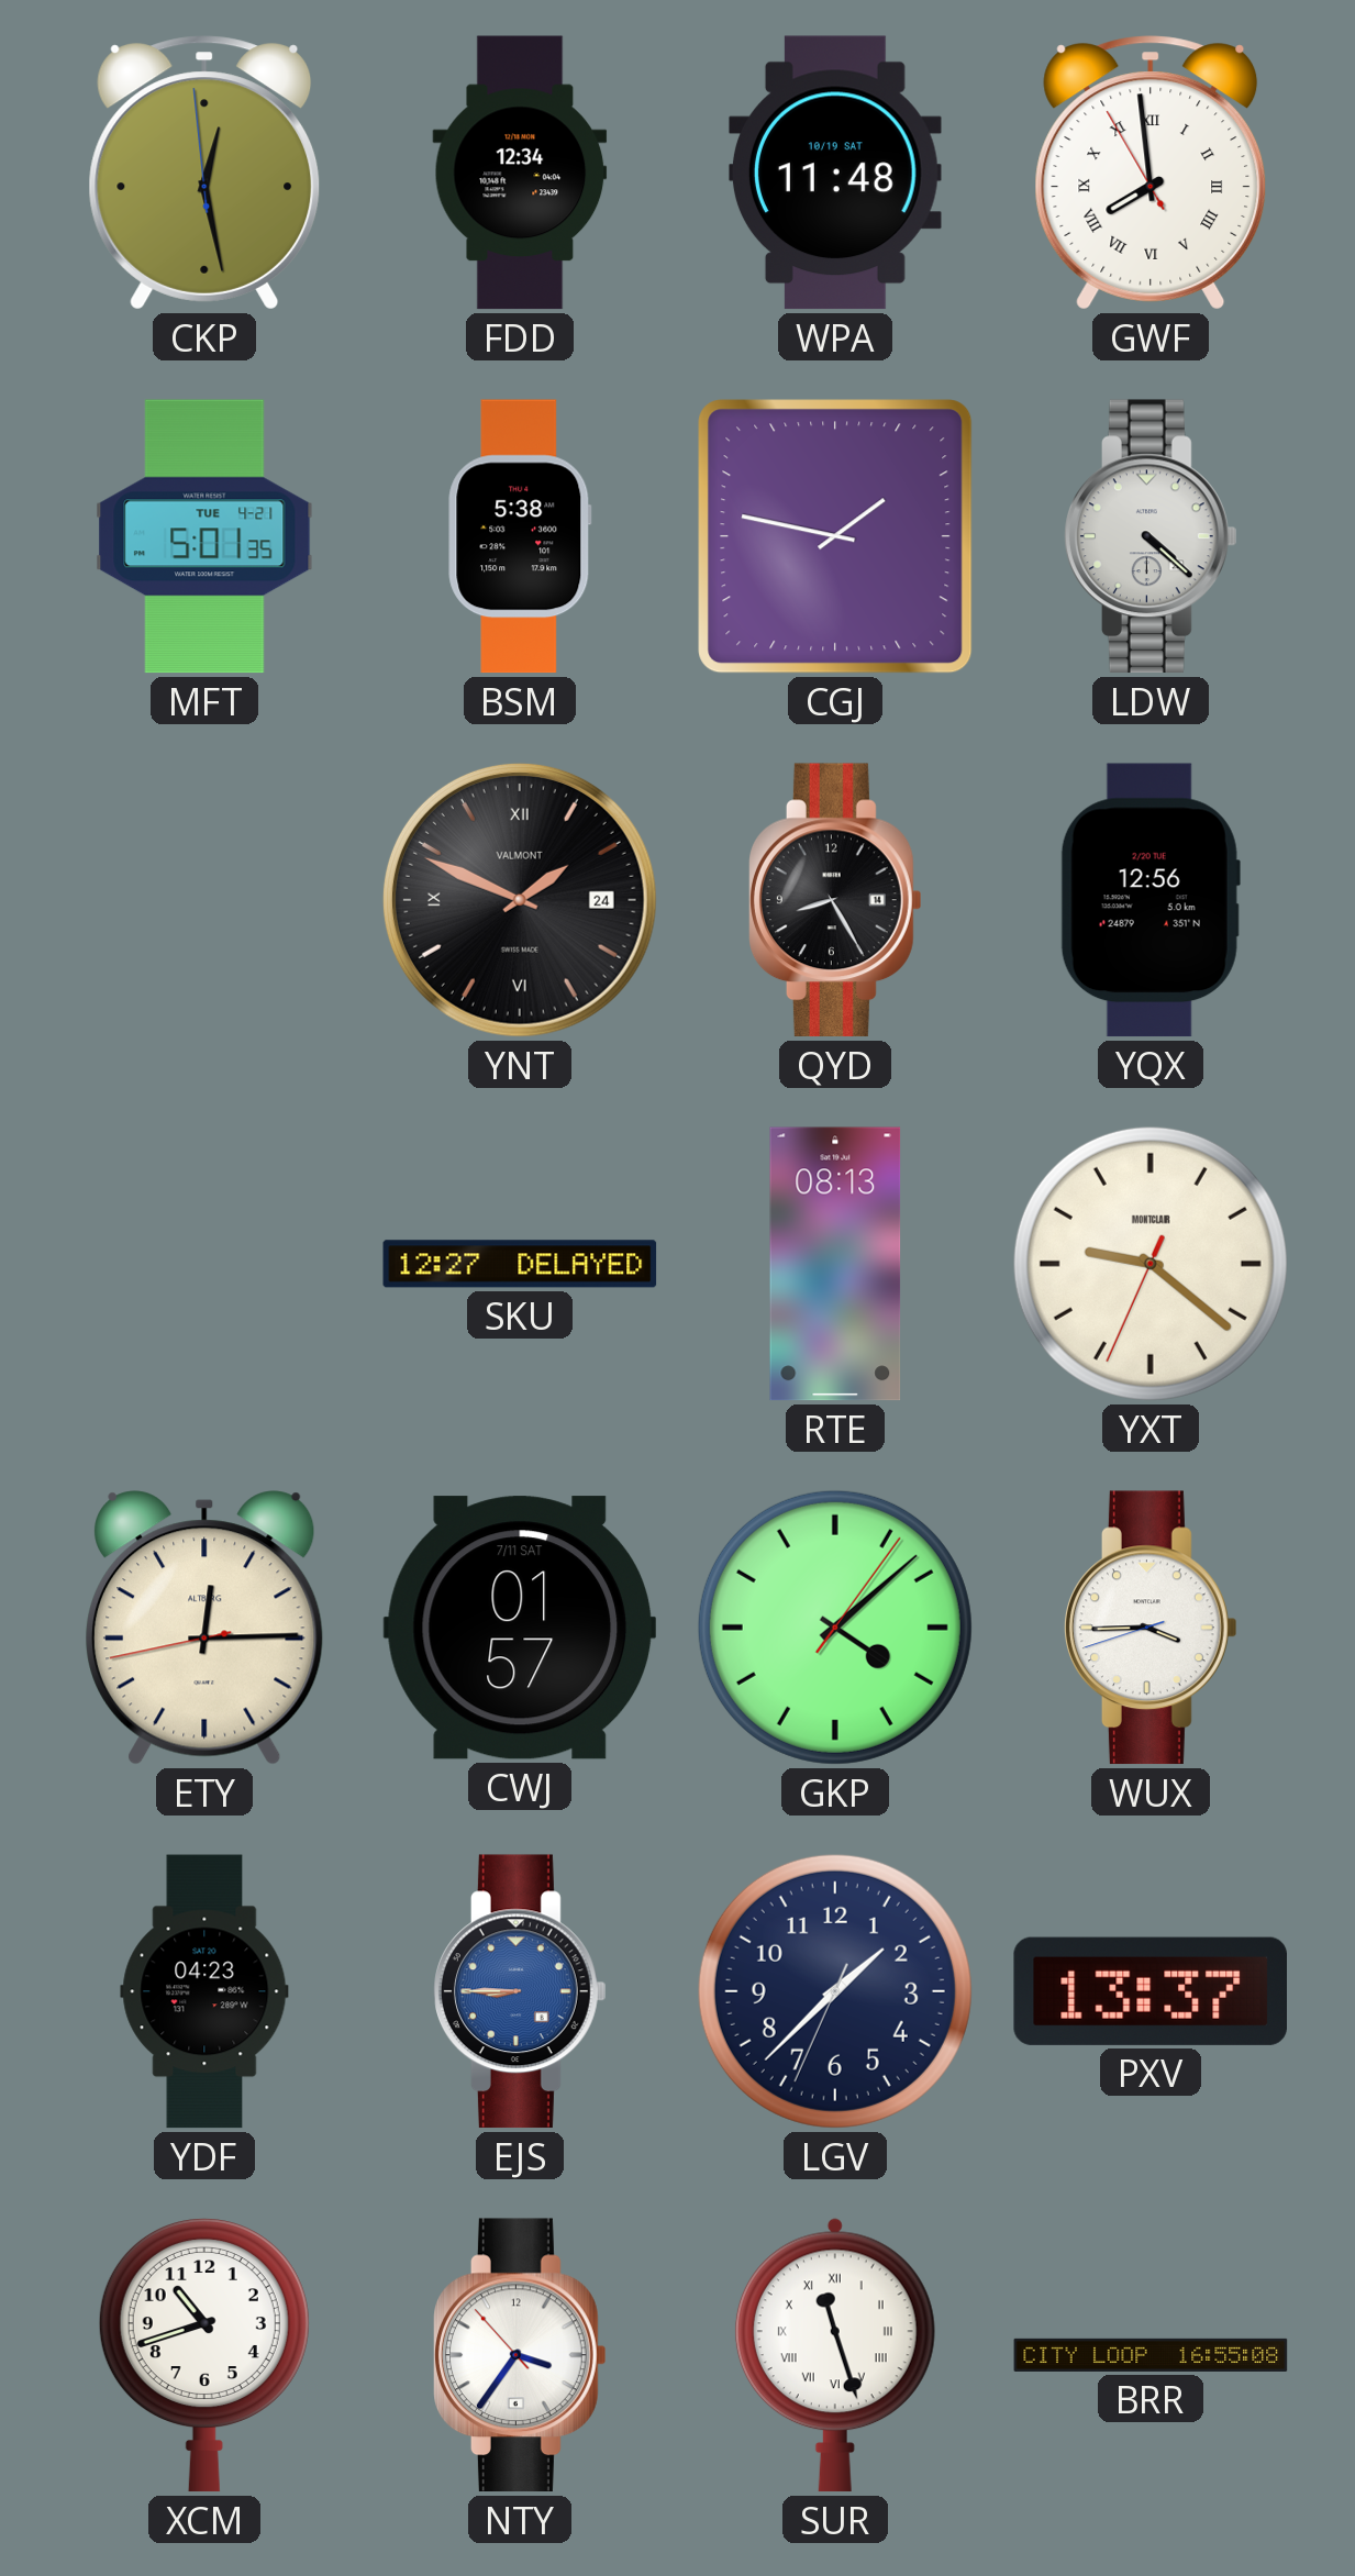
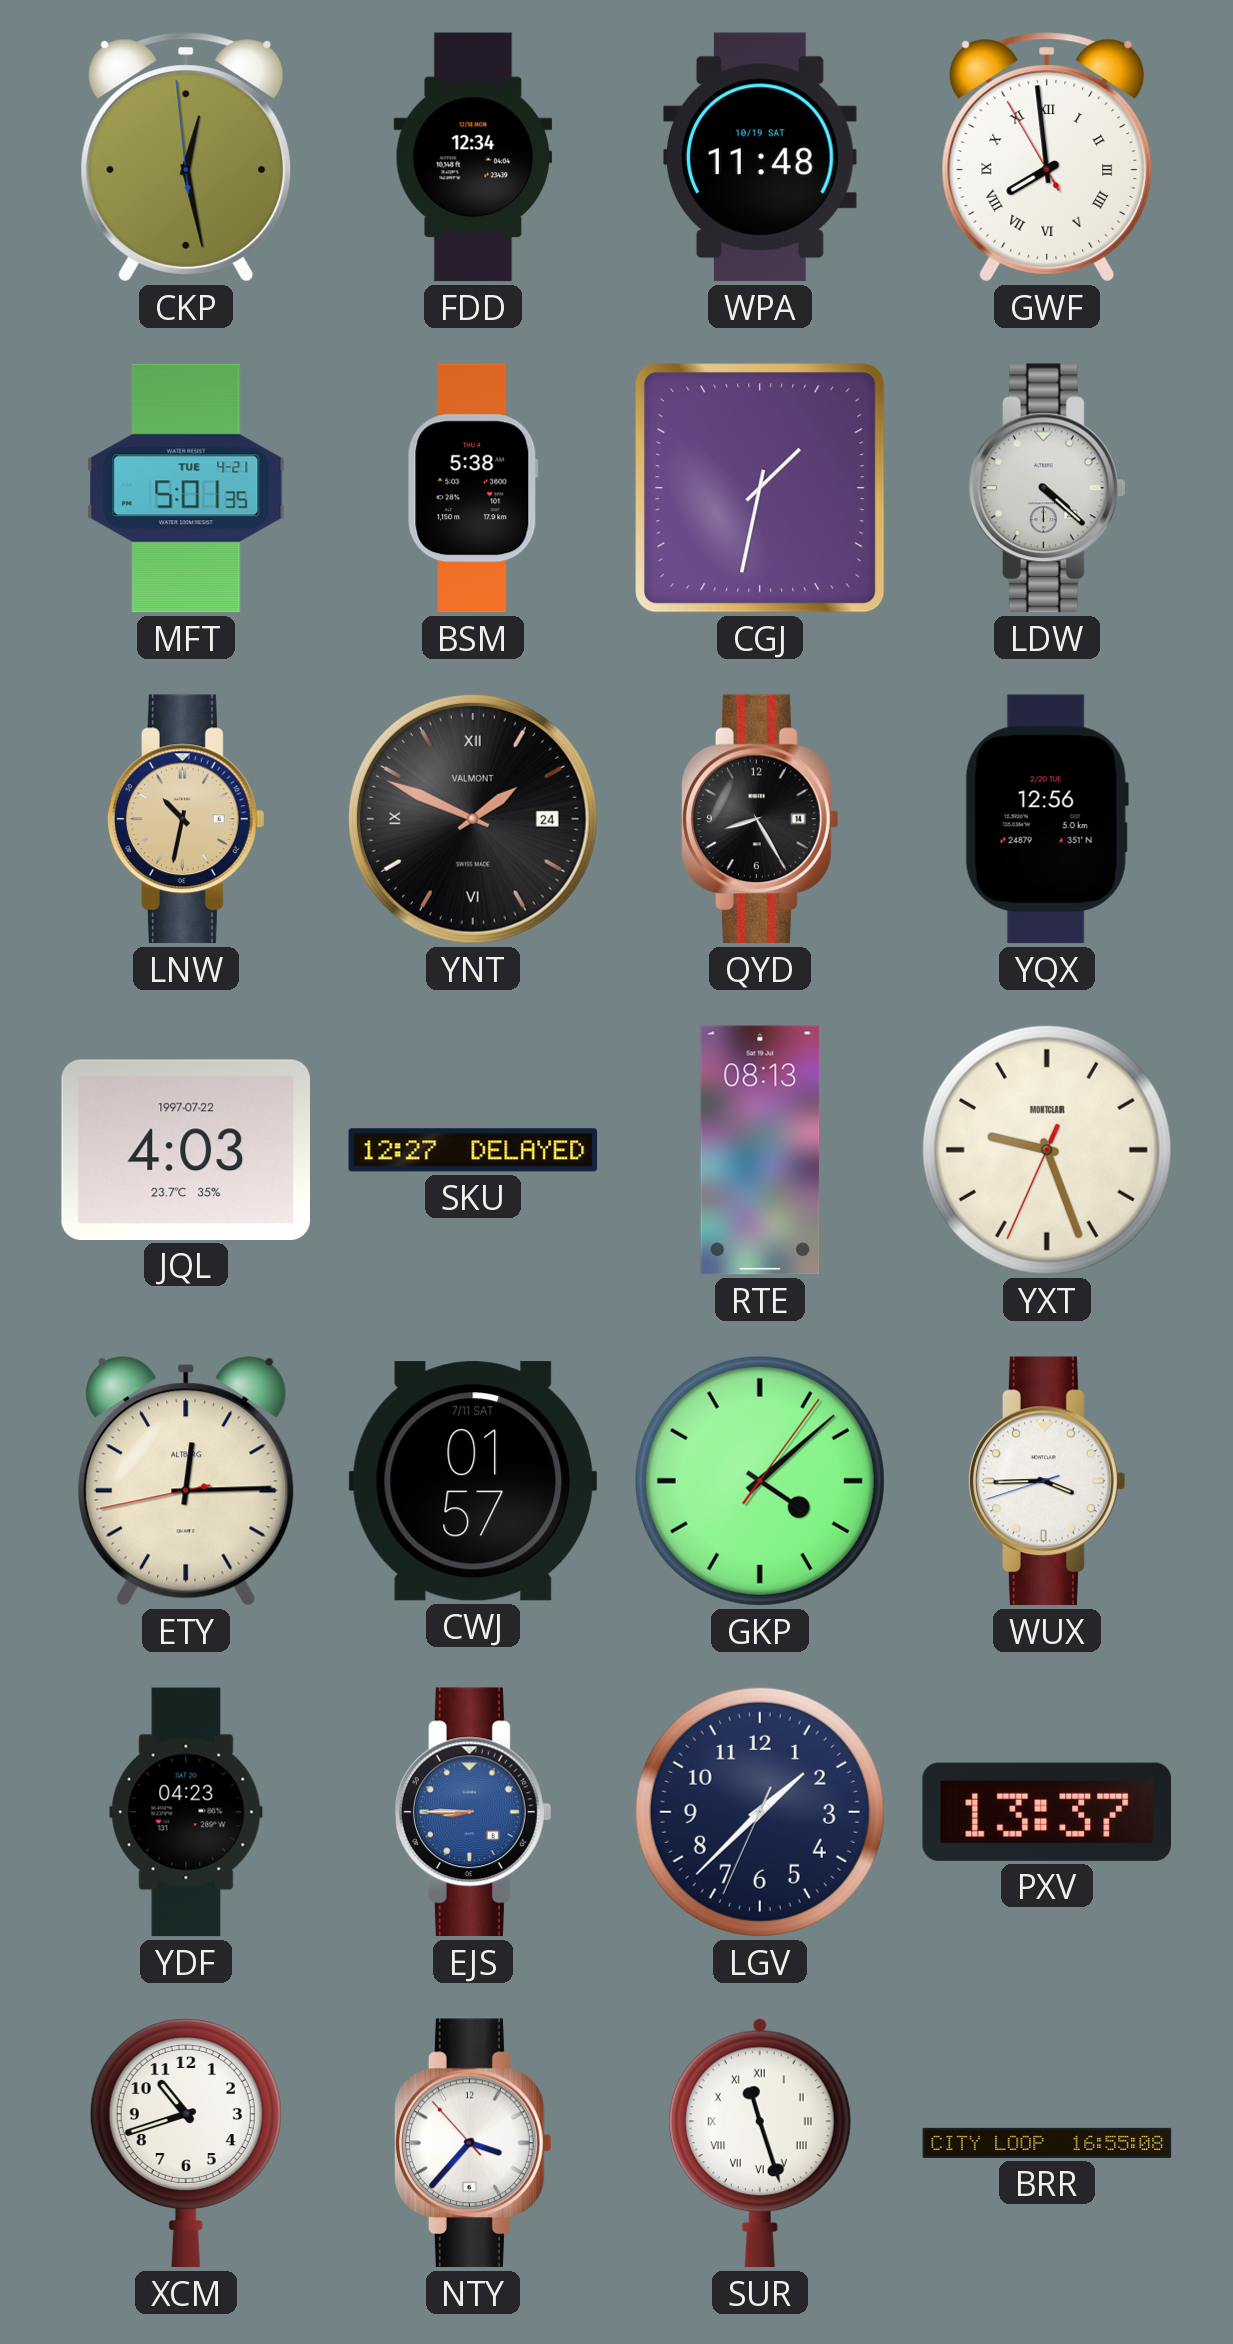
CGJ: 1:47 -> 1:32
LNW: none -> 10:32
JQL: none -> 4:03
YXT: 9:21 -> 9:26
NTY: 3:35 -> 3:36
